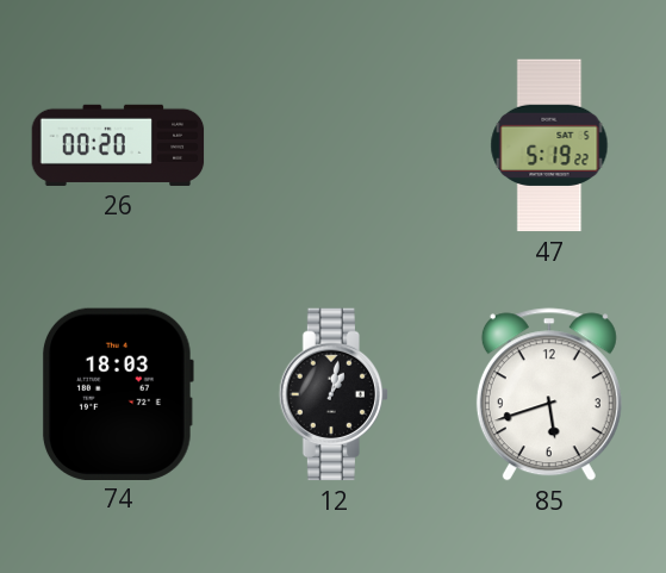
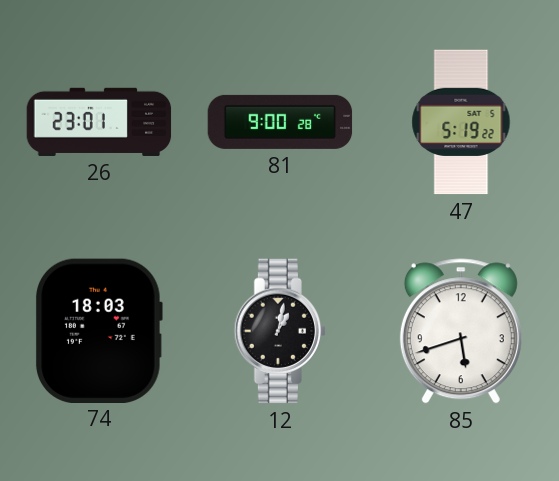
26: 00:20 -> 23:01
81: none -> 9:00
